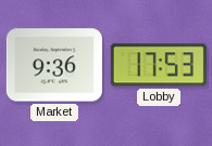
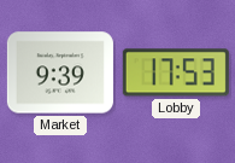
Market: 9:36 -> 9:39
